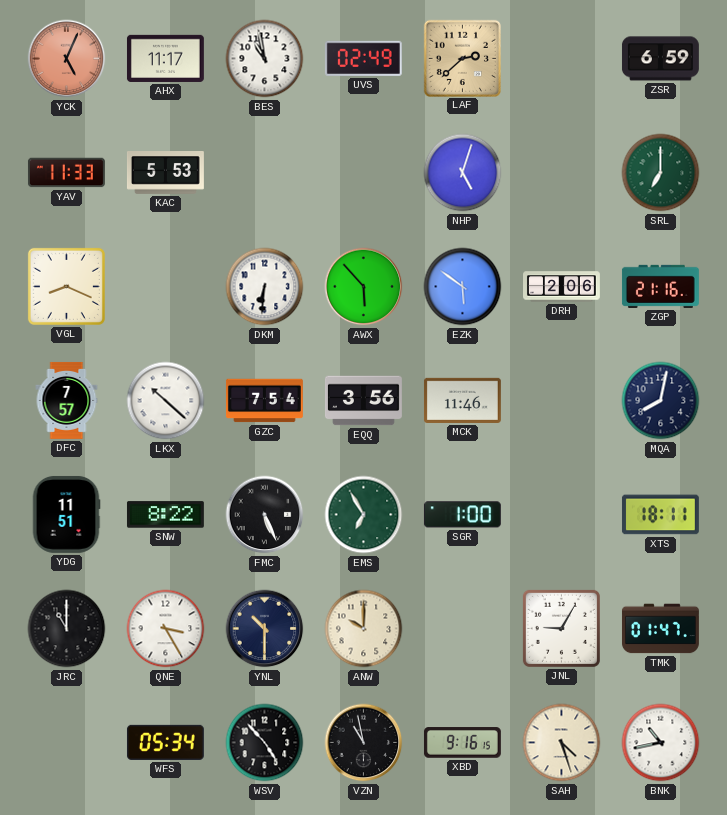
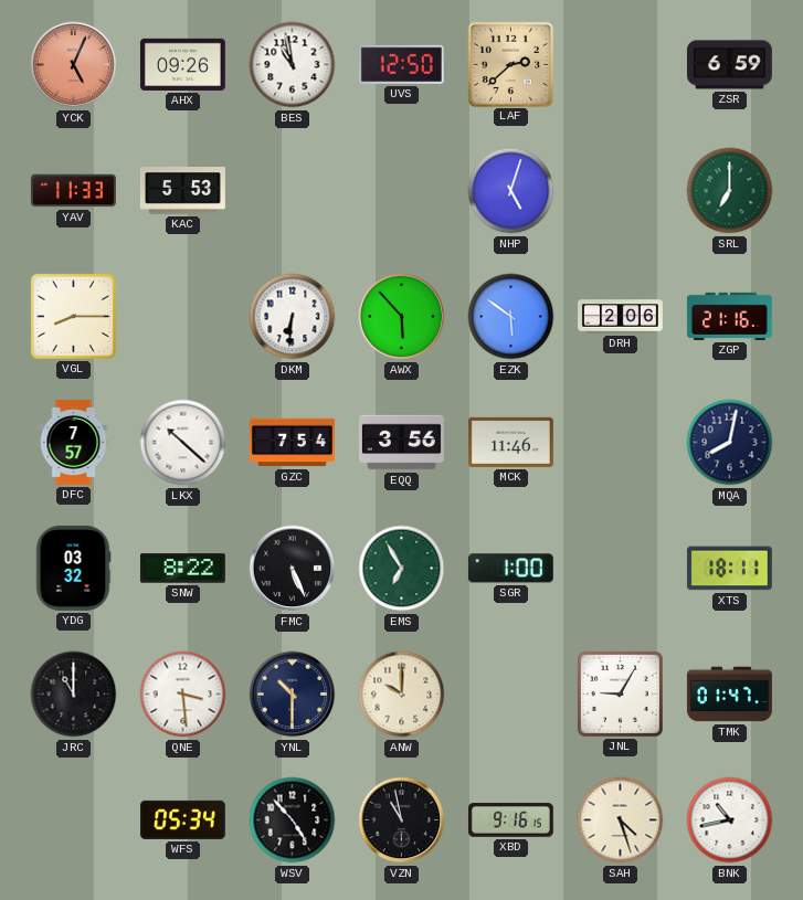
AHX: 11:17 -> 09:26
UVS: 02:49 -> 12:50
VGL: 8:19 -> 8:15
YDG: 11:51 -> 03:32
QNE: 3:25 -> 3:29
